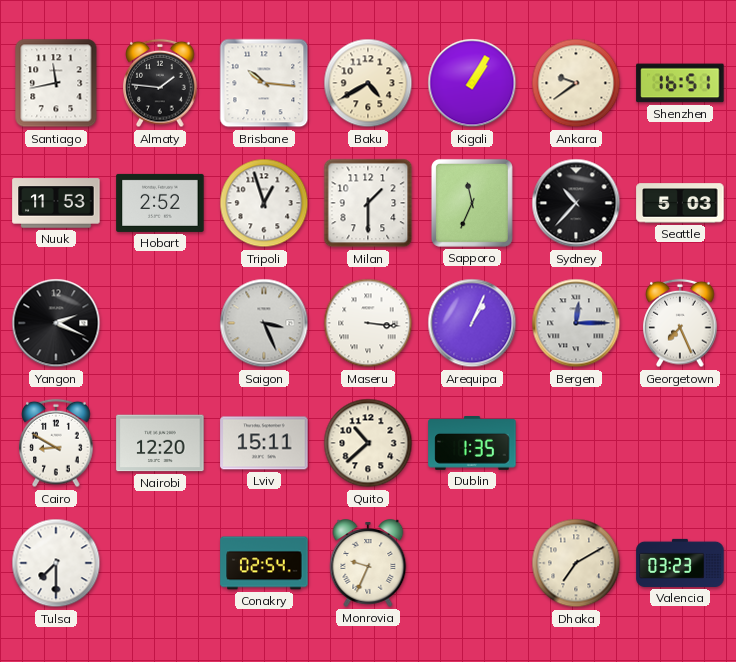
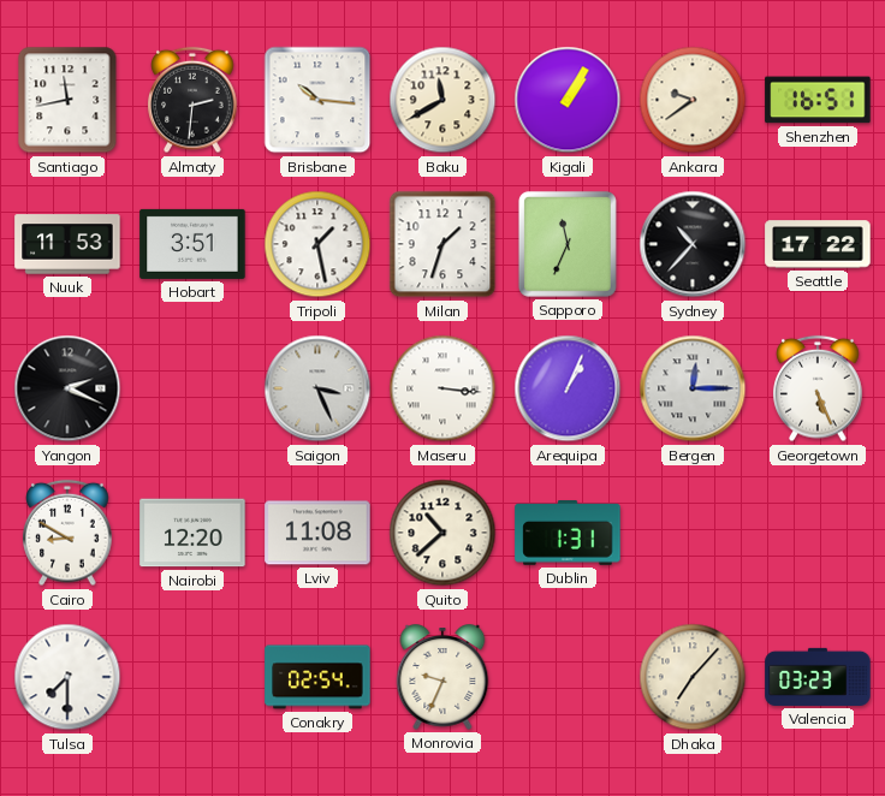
Almaty: 1:46 -> 2:31
Baku: 4:40 -> 11:40
Hobart: 2:52 -> 3:51
Tripoli: 12:57 -> 1:28
Milan: 1:30 -> 1:33
Seattle: 5:03 -> 17:22
Georgetown: 7:26 -> 5:26
Lviv: 15:11 -> 11:08
Dublin: 1:35 -> 1:31
Dhaka: 7:10 -> 7:07
